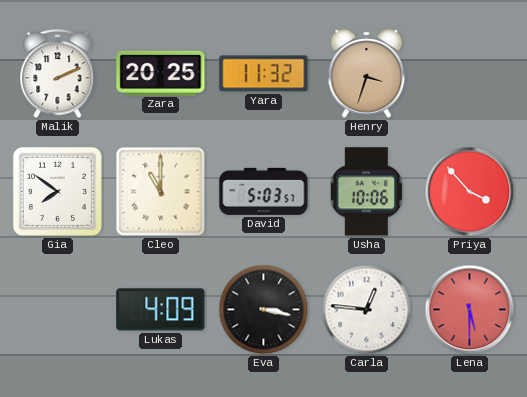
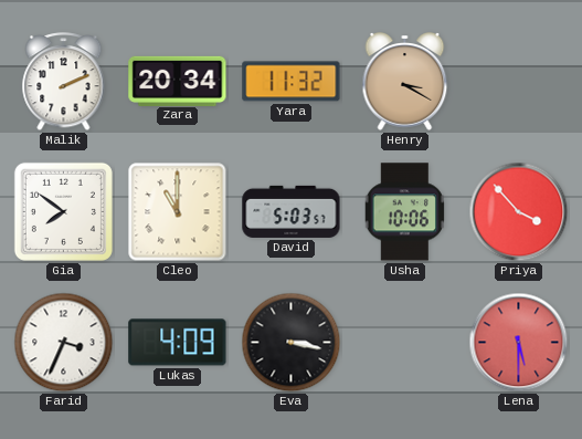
Zara: 20:25 -> 20:34
Henry: 3:33 -> 3:20
Farid: none -> 3:34
Carla: 12:46 -> none
